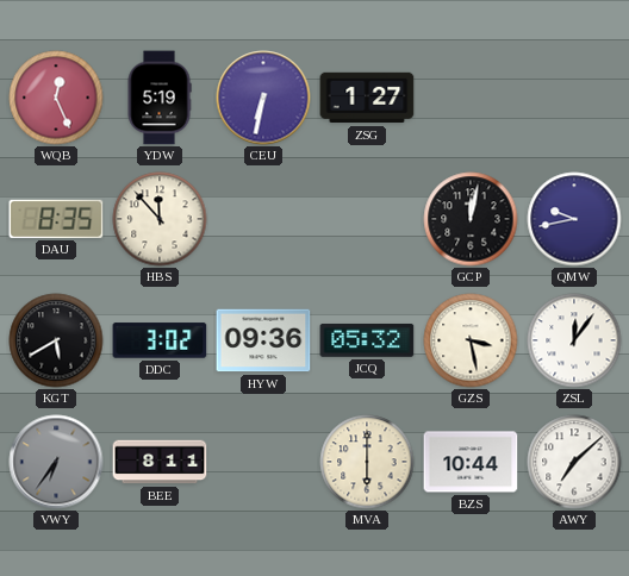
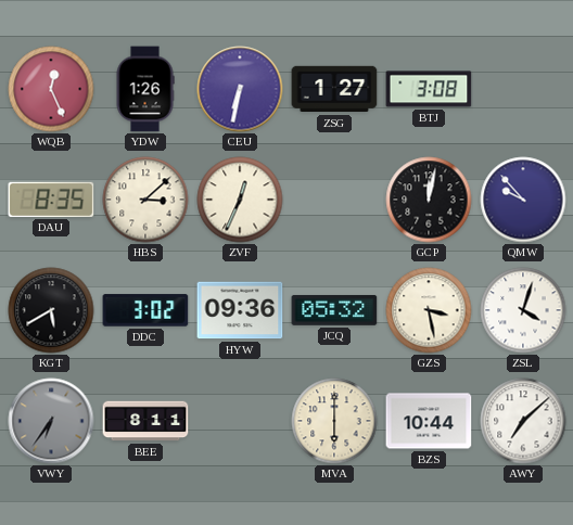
YDW: 5:19 -> 1:26
BTJ: none -> 3:08
HBS: 11:53 -> 3:08
ZVF: none -> 12:34
QMW: 9:43 -> 9:53
ZSL: 12:06 -> 4:03
